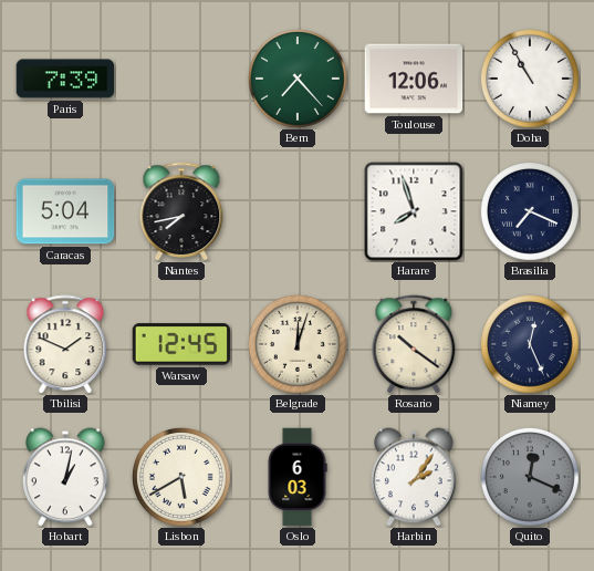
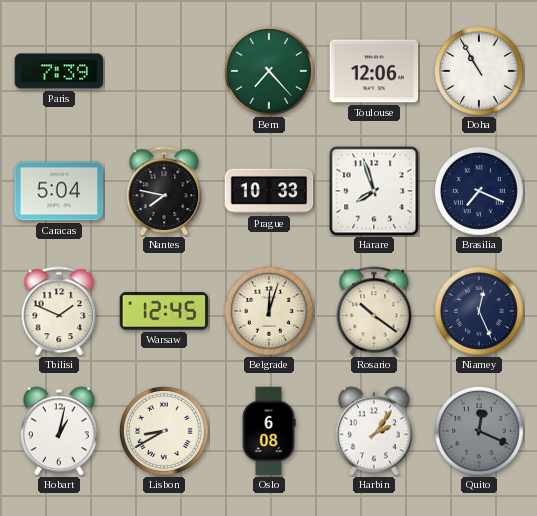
Nantes: 7:43 -> 7:47
Prague: none -> 10:33
Lisbon: 5:40 -> 8:40
Oslo: 6:03 -> 6:08
